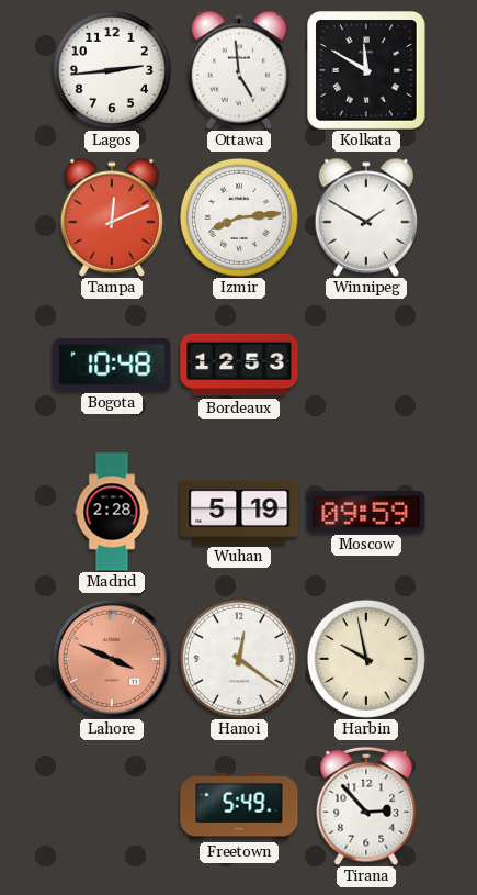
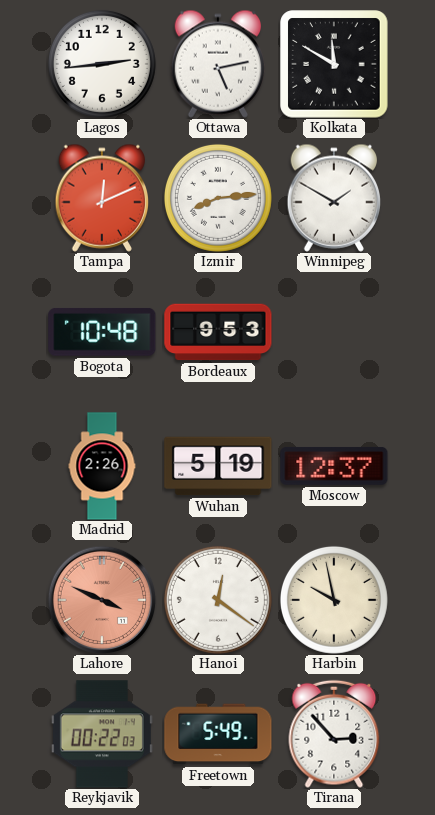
Ottawa: 4:59 -> 5:13
Bordeaux: 12:53 -> 9:53
Madrid: 2:28 -> 2:26
Moscow: 09:59 -> 12:37
Reykjavik: none -> 00:22
